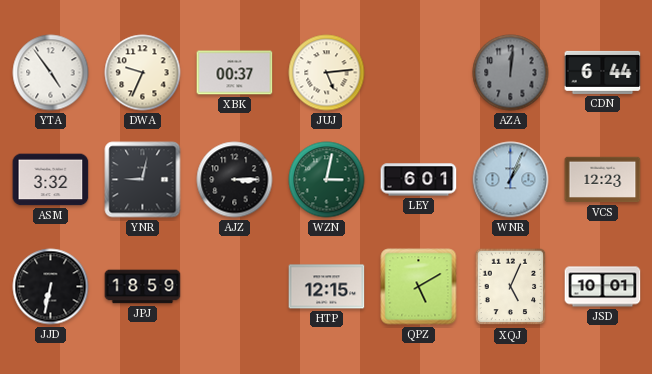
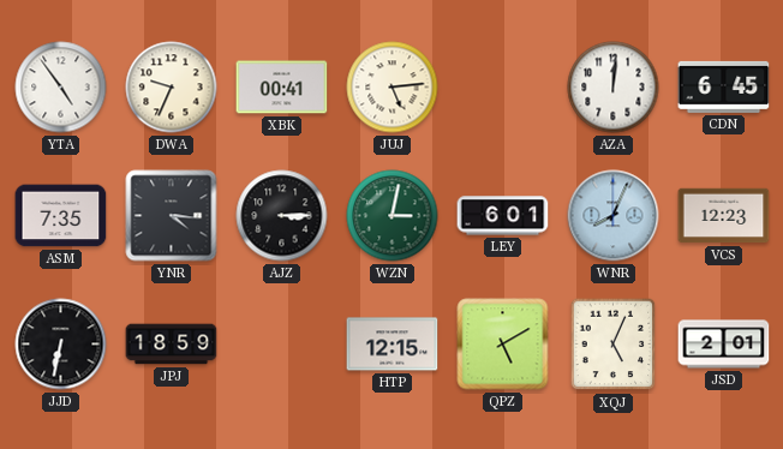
XBK: 00:37 -> 00:41
AZA dial: grey -> white
CDN: 6:44 -> 6:45
ASM: 3:32 -> 7:35
YNR: 9:02 -> 4:16
WNR: 1:04 -> 8:04
JSD: 10:01 -> 2:01
